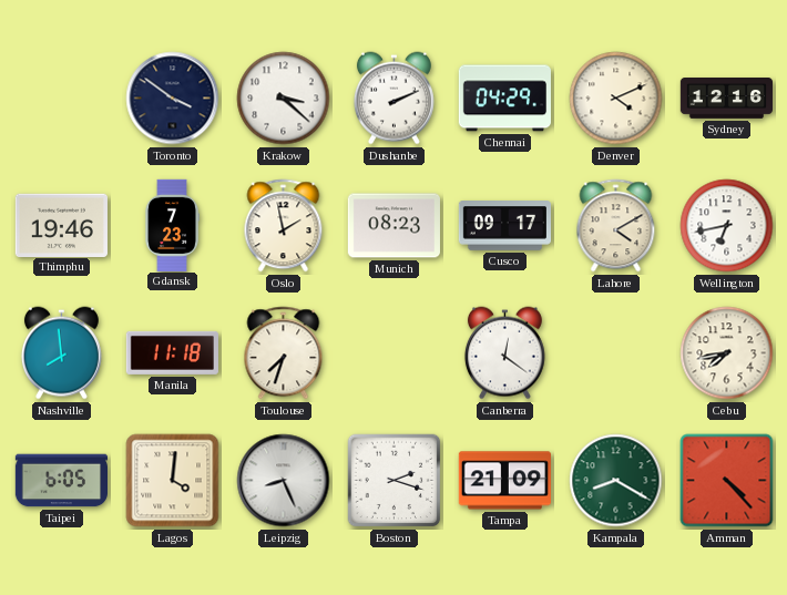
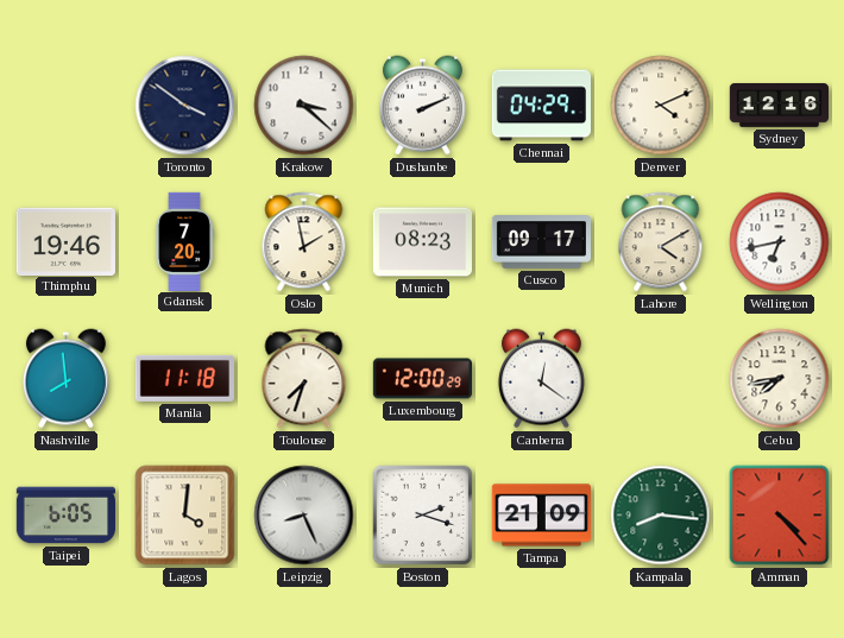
Gdansk: 7:23 -> 7:20
Luxembourg: none -> 12:00
Kampala: 8:20 -> 8:16
